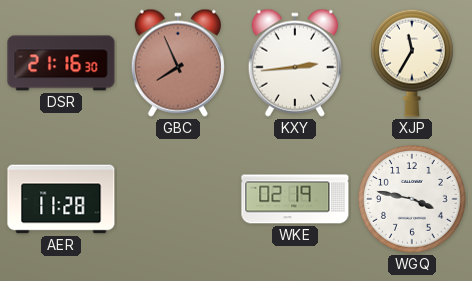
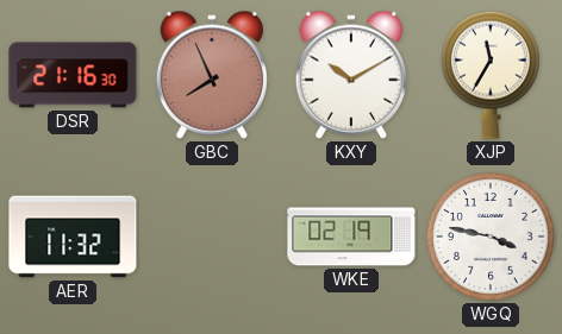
KXY: 2:44 -> 10:10
AER: 11:28 -> 11:32
